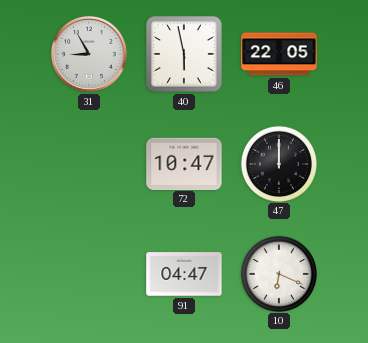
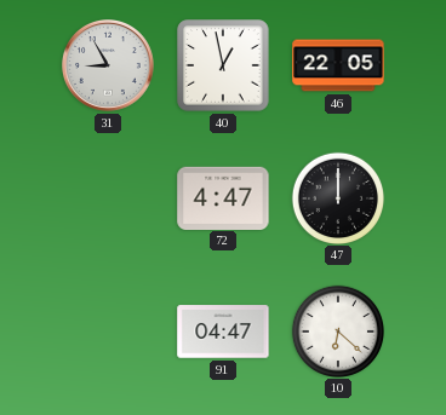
40: 5:58 -> 12:58
72: 10:47 -> 4:47
10: 6:19 -> 6:22
